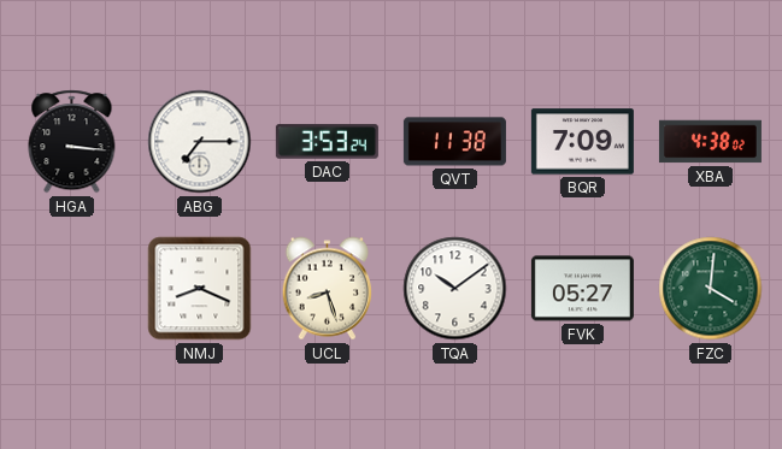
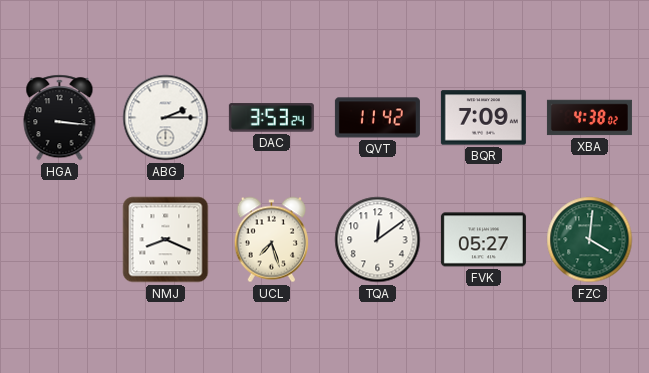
ABG: 7:15 -> 2:15
QVT: 11:38 -> 11:42
UCL: 8:27 -> 7:27
TQA: 10:09 -> 12:09
